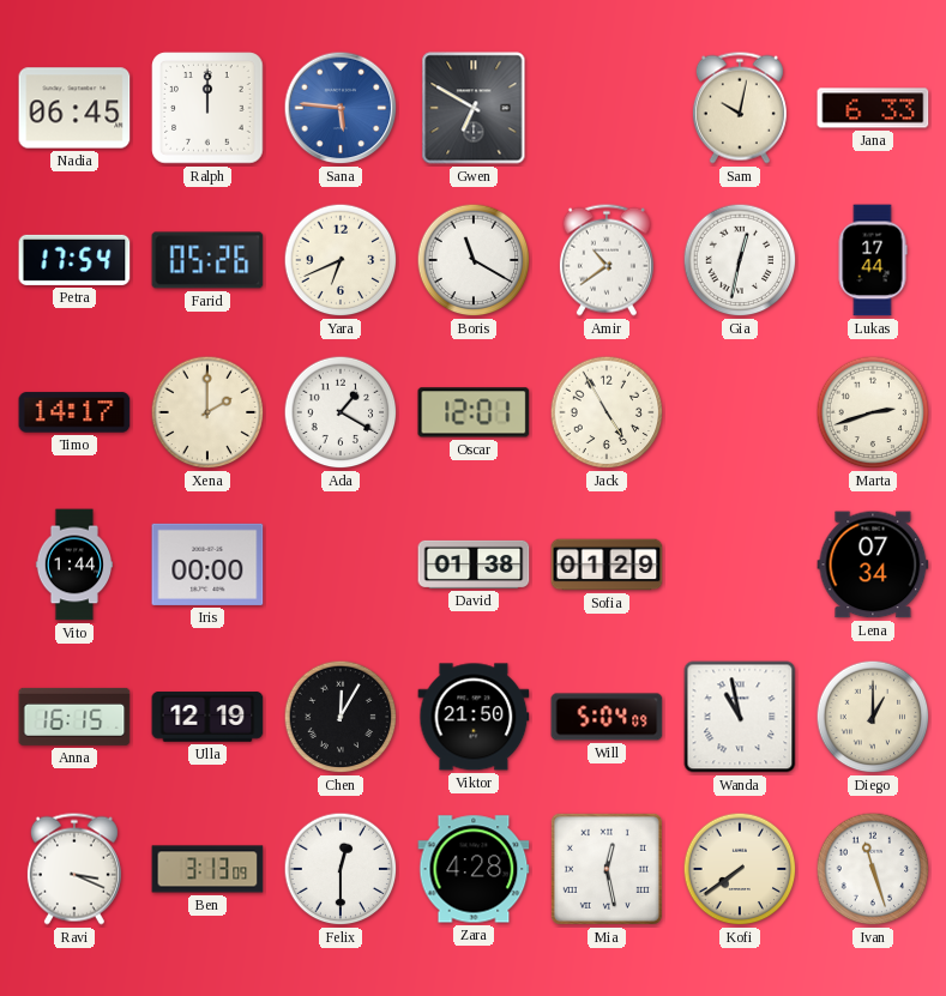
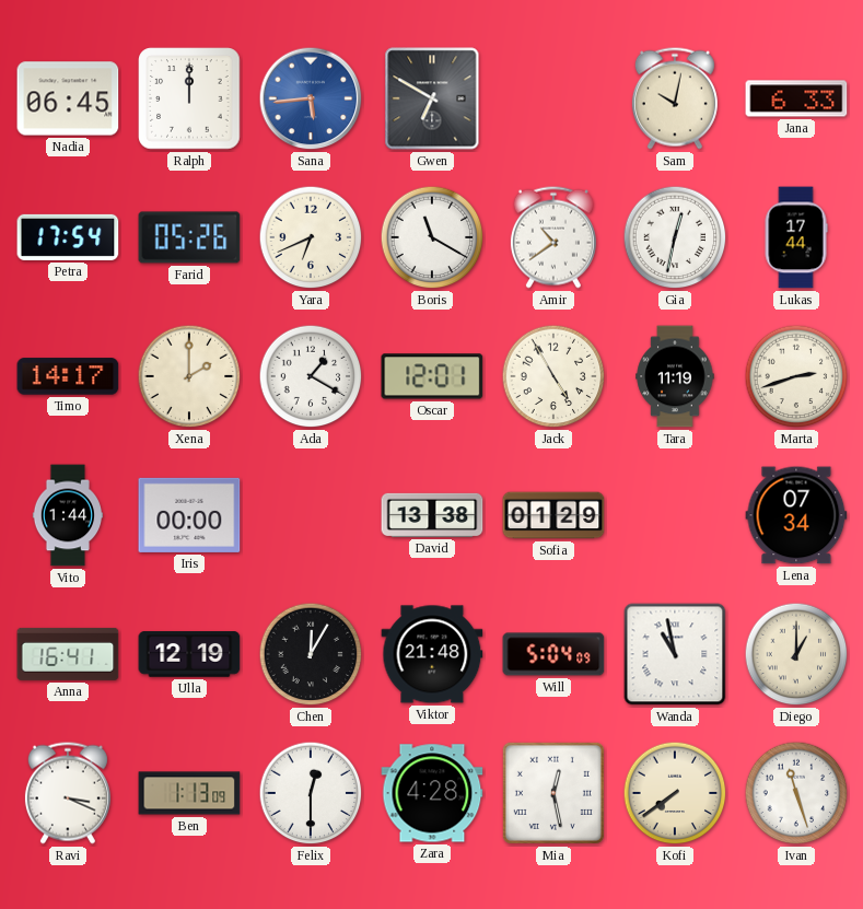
Sana: 5:46 -> 5:44
Tara: none -> 11:19
David: 01:38 -> 13:38
Anna: 16:15 -> 16:41
Viktor: 21:50 -> 21:48
Ben: 3:13 -> 1:13
